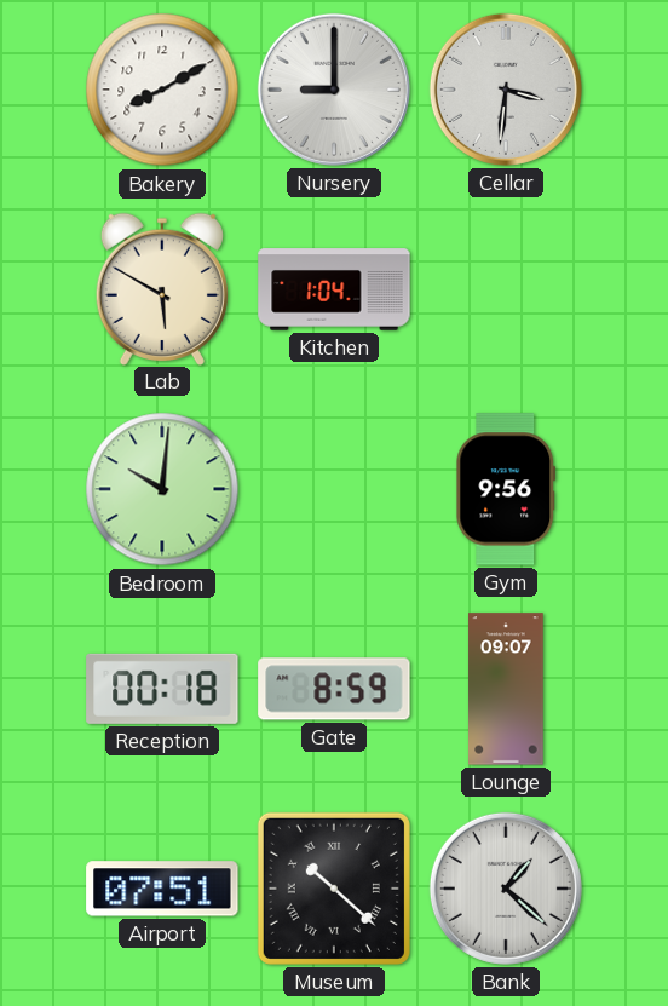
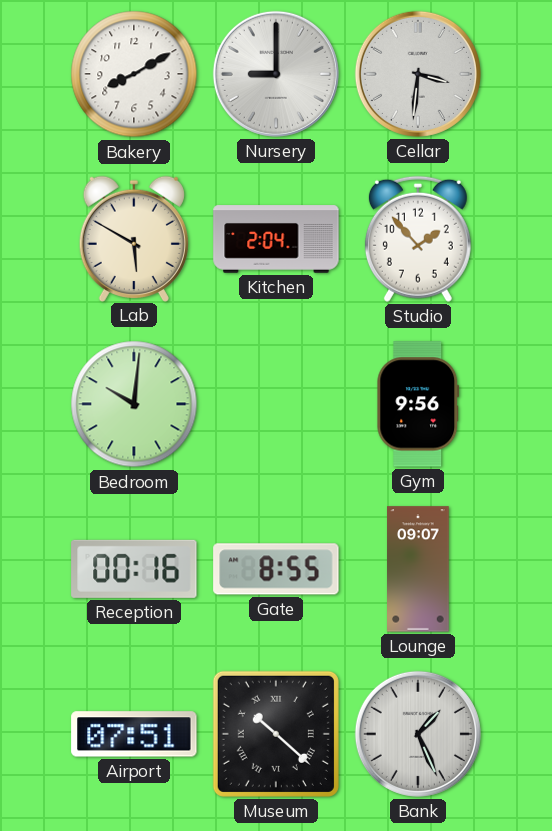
Kitchen: 1:04 -> 2:04
Studio: none -> 1:53
Reception: 00:18 -> 00:16
Gate: 8:59 -> 8:55
Bank: 1:22 -> 1:26
